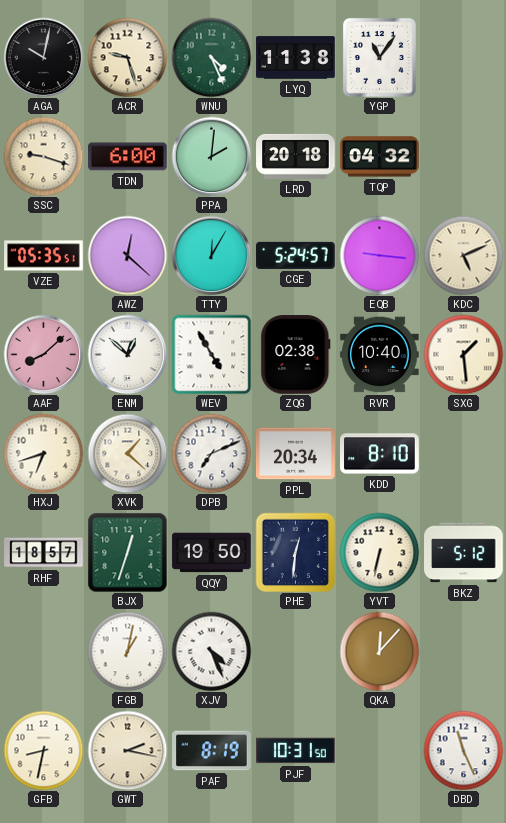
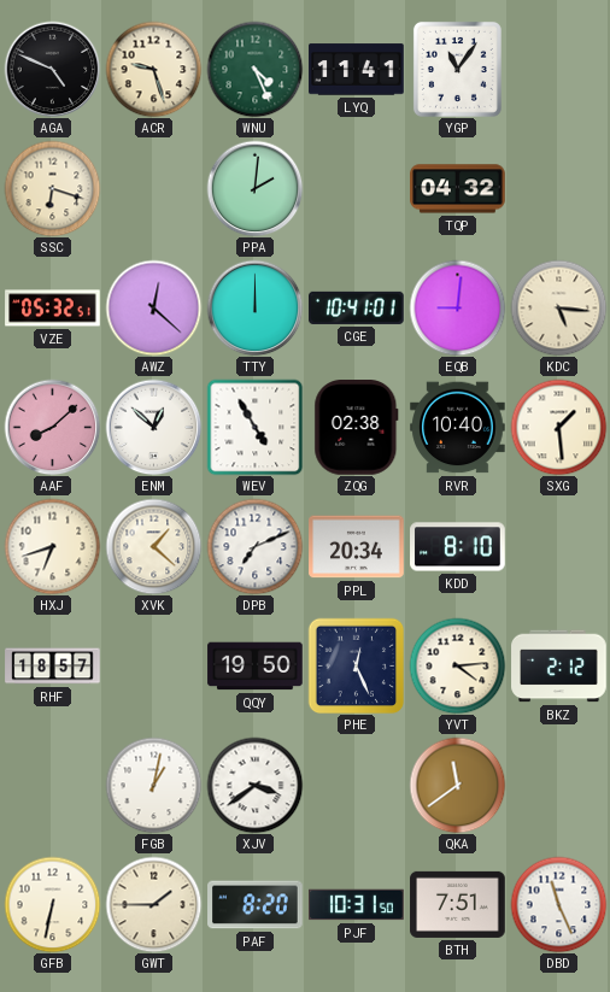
AGA: 10:02 -> 4:49
LYQ: 11:38 -> 11:41
SSC: 9:18 -> 6:18
TDN: 6:00 -> none
LRD: 20:18 -> none
VZE: 05:35 -> 05:32
TTY: 12:05 -> 12:00
CGE: 5:24 -> 10:41
EQB: 9:16 -> 9:01
KDC: 5:11 -> 5:16
BJX: 12:33 -> none
PHE: 12:31 -> 12:26
YVT: 6:32 -> 4:14
BKZ: 5:12 -> 2:12
XJV: 4:26 -> 3:39
QKA: 12:07 -> 11:39
GFB: 8:32 -> 6:32
GWT: 2:17 -> 1:45
PAF: 8:19 -> 8:20
BTH: none -> 7:51
